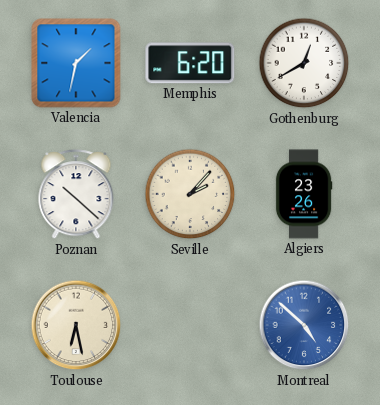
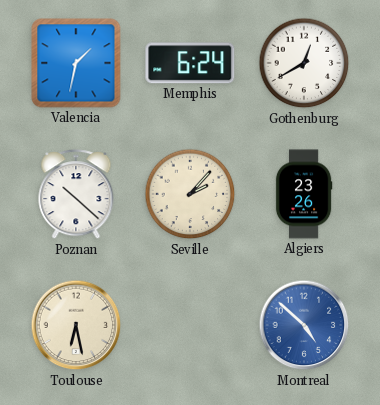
Memphis: 6:20 -> 6:24
